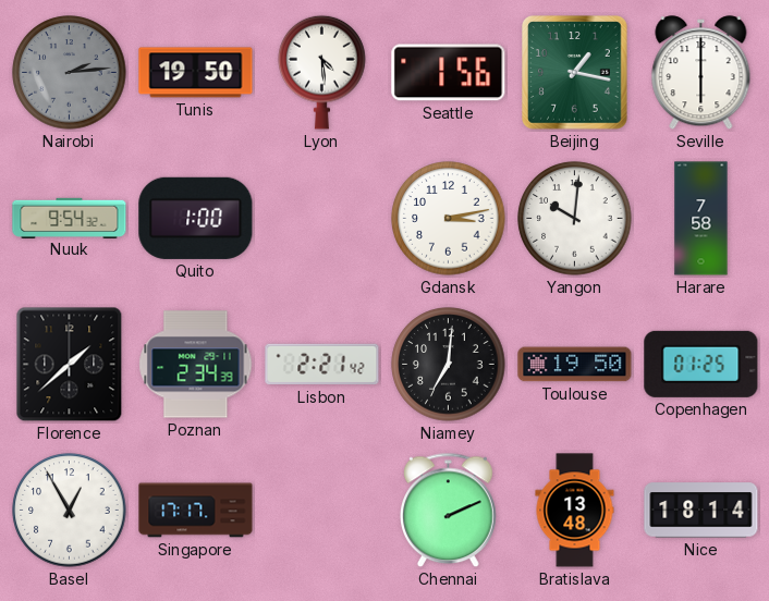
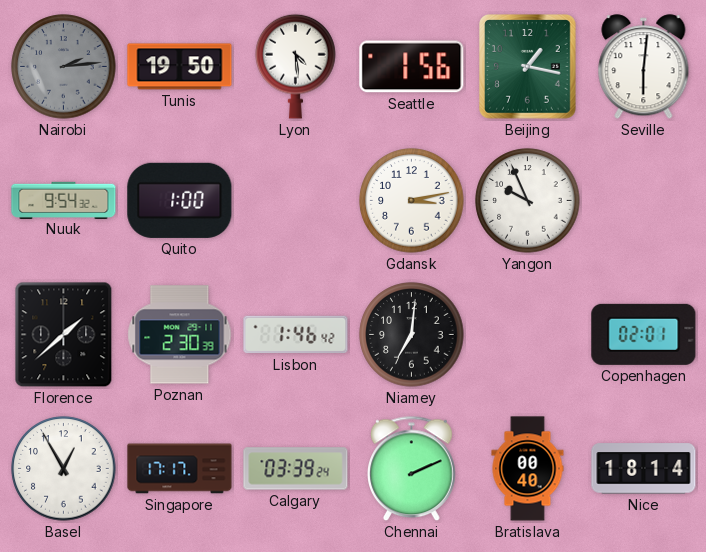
Seville: 6:00 -> 6:01
Yangon: 10:01 -> 9:56
Harare: 7:58 -> none
Poznan: 2:34 -> 2:30
Lisbon: 2:21 -> 1:46
Toulouse: 19:50 -> none
Copenhagen: 01:25 -> 02:01
Calgary: none -> 03:39
Bratislava: 13:48 -> 00:40
